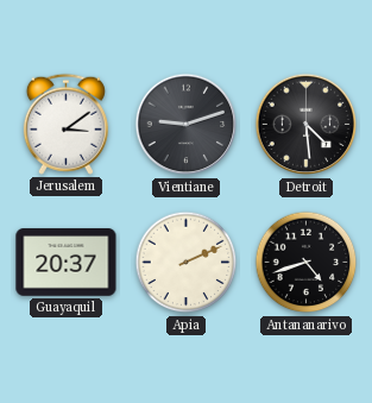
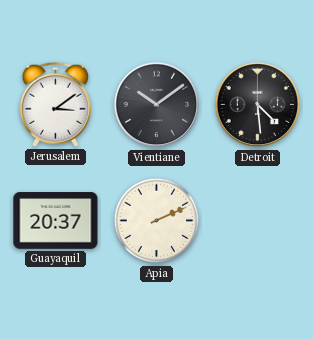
Vientiane: 9:12 -> 10:09
Antananarivo: 4:42 -> none
